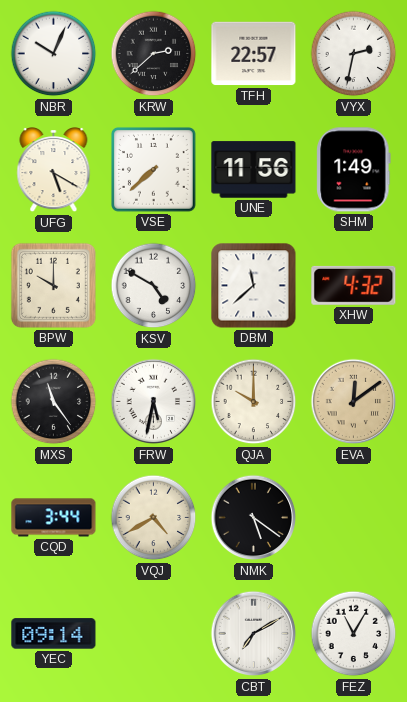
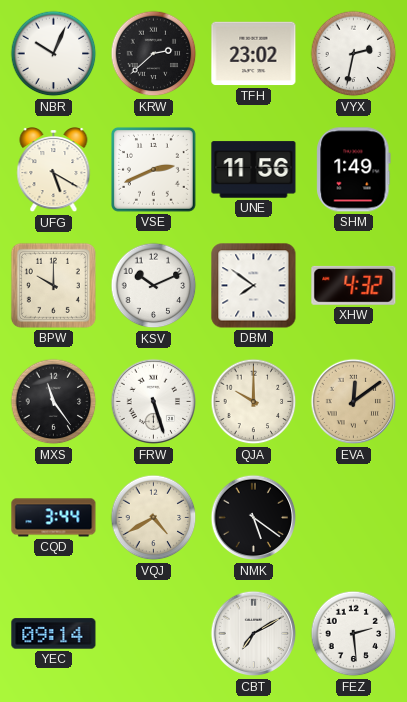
TFH: 22:57 -> 23:02
VSE: 7:38 -> 2:41
KSV: 4:50 -> 10:11
DBM: 11:38 -> 7:51
FRW: 5:32 -> 5:27
FEZ: 11:05 -> 2:29
